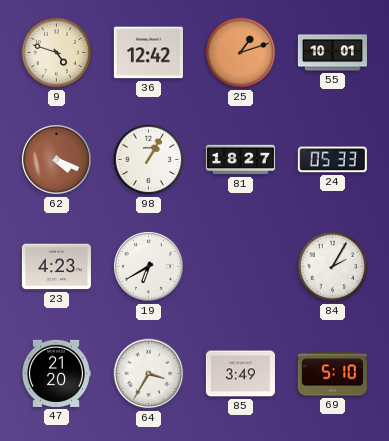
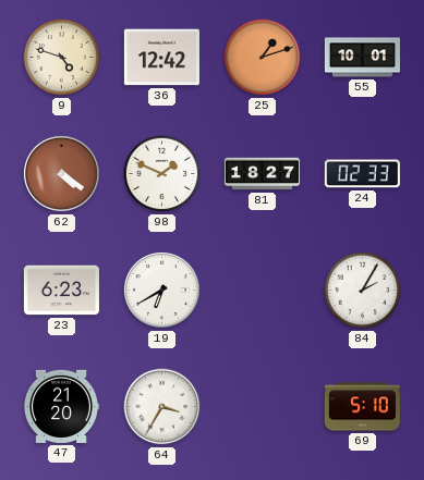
62: 4:19 -> 4:21
98: 1:05 -> 1:49
24: 05:33 -> 02:33
23: 4:23 -> 6:23
85: 3:49 -> none
